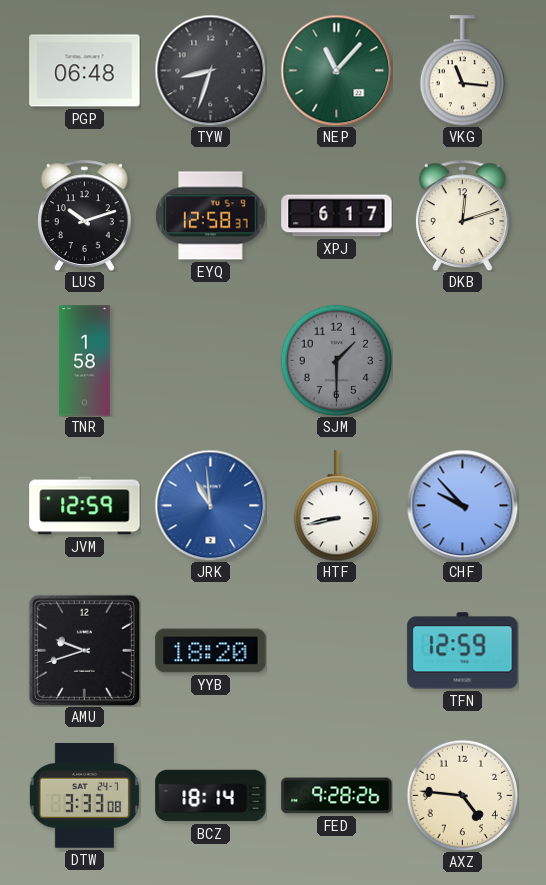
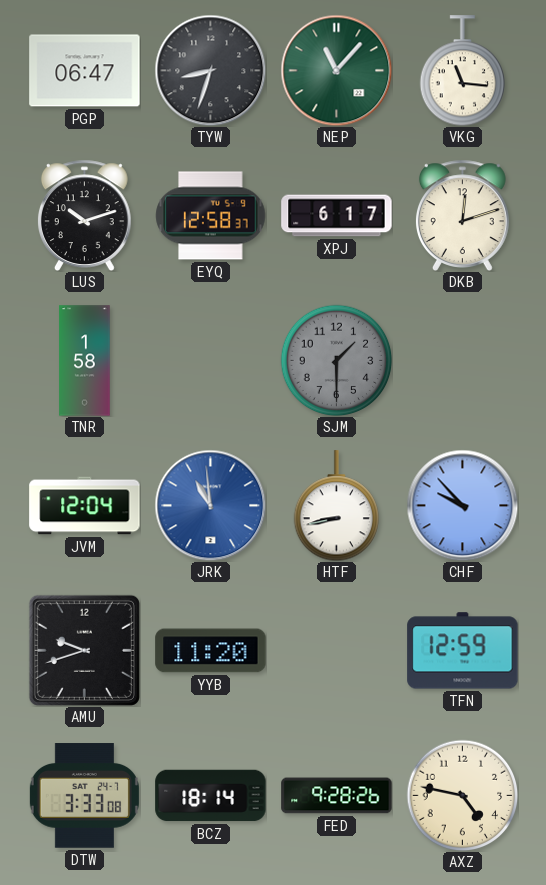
PGP: 06:48 -> 06:47
JVM: 12:59 -> 12:04
YYB: 18:20 -> 11:20
AXZ: 4:46 -> 4:47
